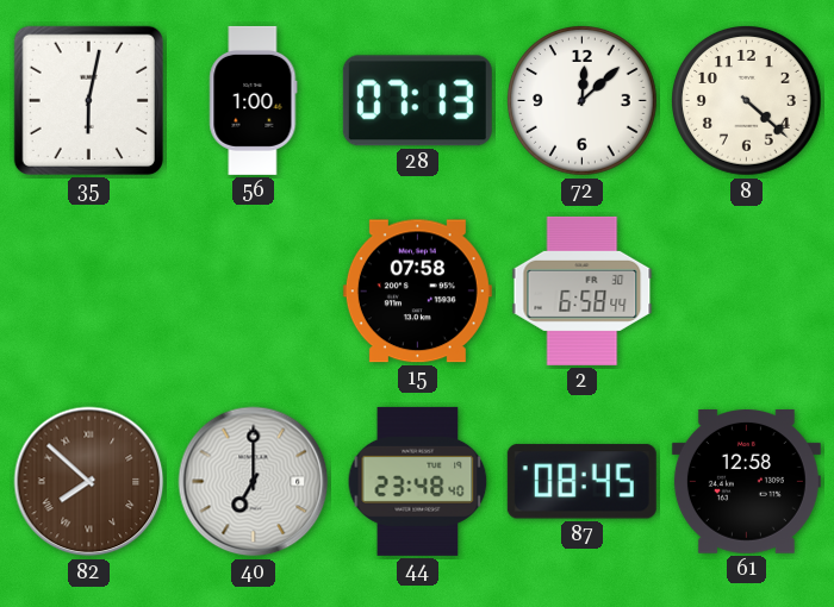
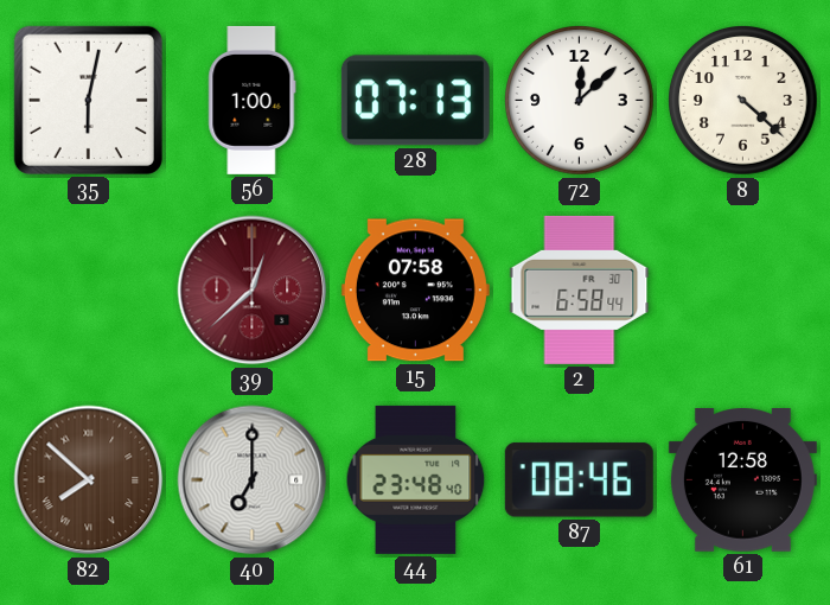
39: none -> 12:38
87: 08:45 -> 08:46
